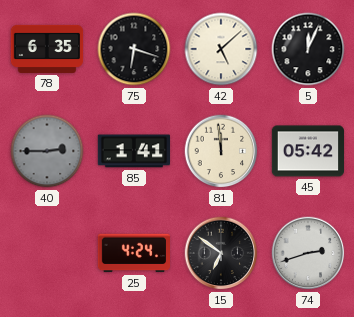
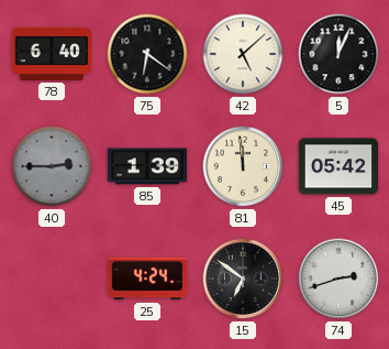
78: 6:35 -> 6:40
75: 6:18 -> 6:21
85: 1:41 -> 1:39
